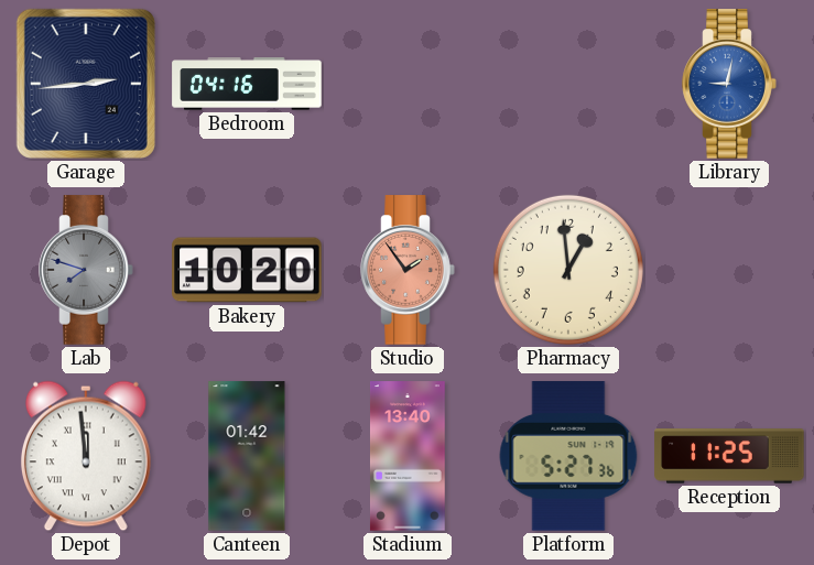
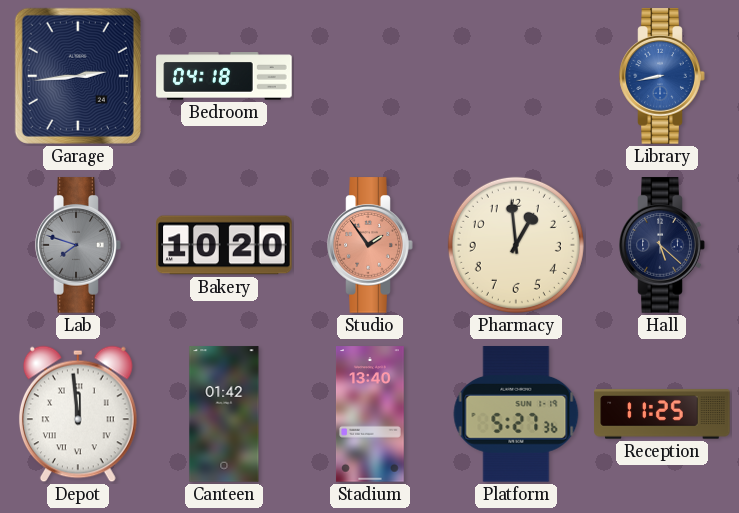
Bedroom: 04:16 -> 04:18
Library: 9:02 -> 8:43
Hall: none -> 5:22
